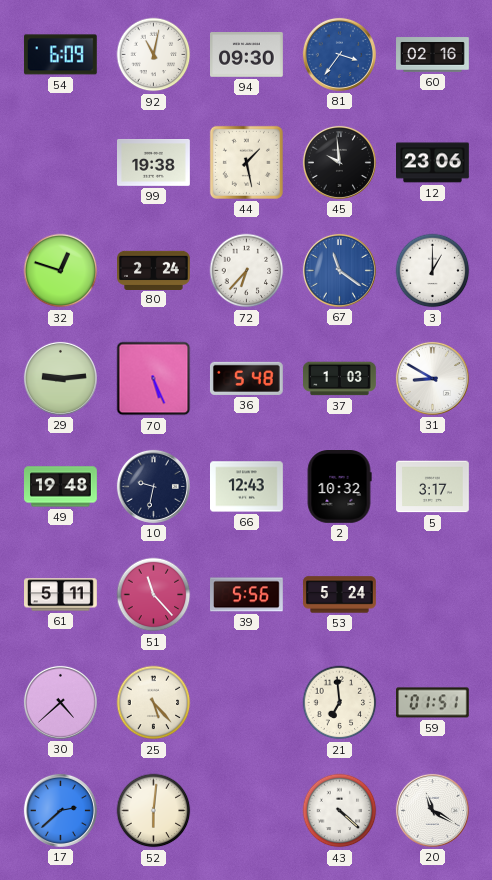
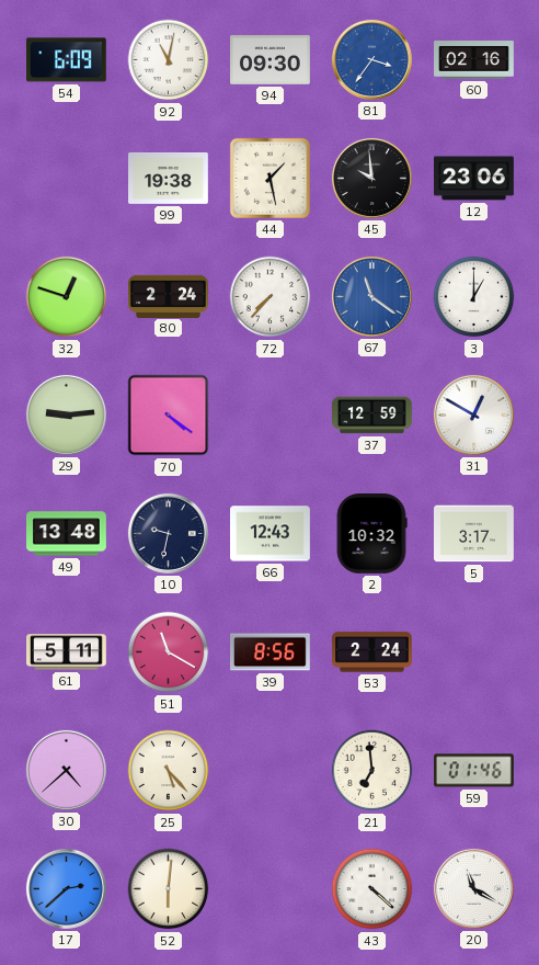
72: 6:37 -> 7:37
70: 5:26 -> 4:21
36: 5:48 -> none
37: 1:03 -> 12:59
31: 8:50 -> 12:50
49: 19:48 -> 13:48
51: 11:23 -> 11:20
39: 5:56 -> 8:56
53: 5:24 -> 2:24
59: 01:51 -> 01:46
